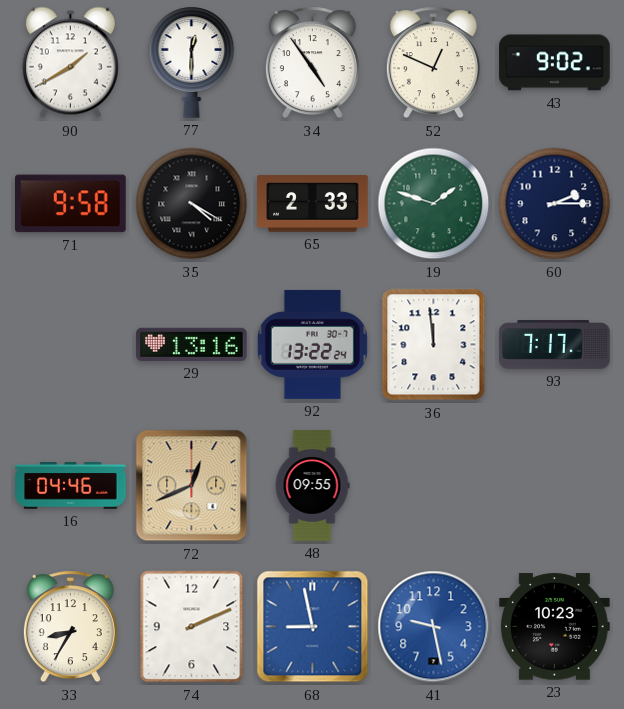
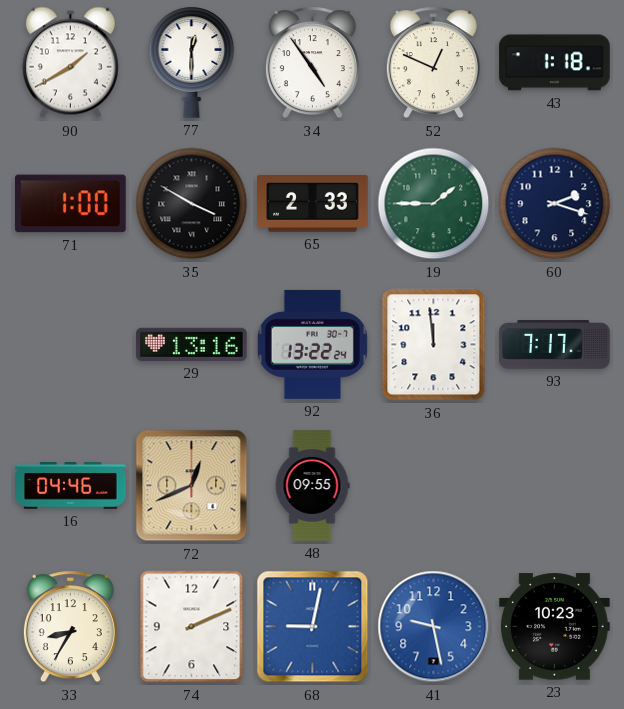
43: 9:02 -> 1:18
71: 9:58 -> 1:00
35: 4:20 -> 3:50
19: 1:48 -> 1:45
60: 2:15 -> 2:18
68: 8:58 -> 9:02
